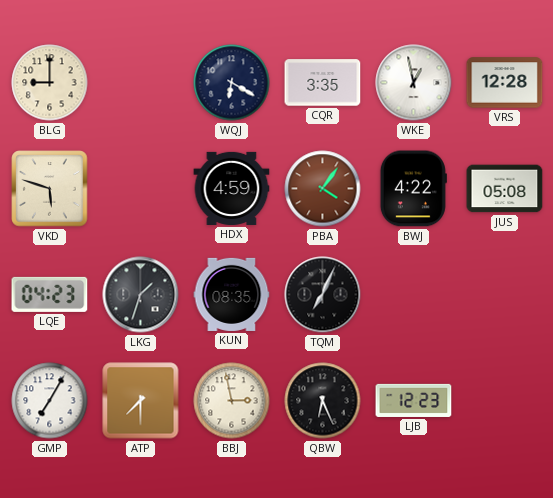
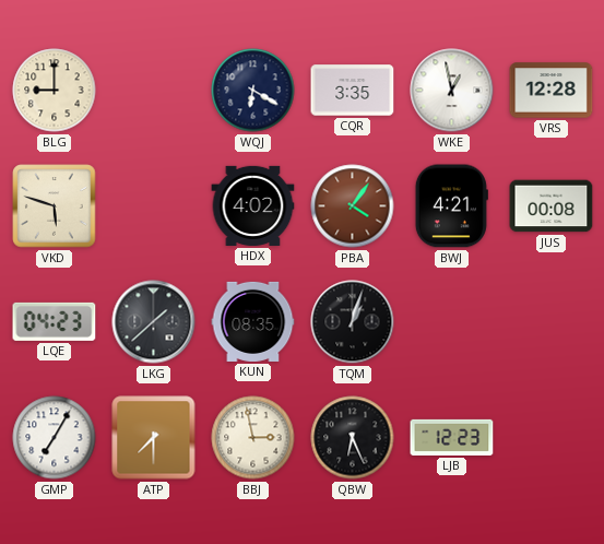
HDX: 4:59 -> 4:02
BWJ: 4:22 -> 4:21
JUS: 05:08 -> 00:08
LKG: 1:33 -> 1:38
TQM: 7:04 -> 1:03
